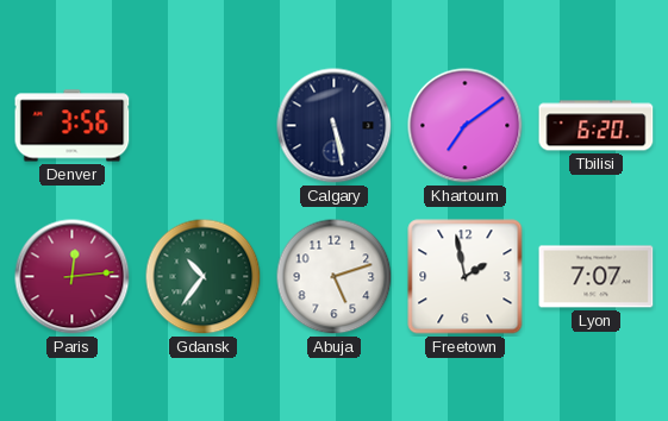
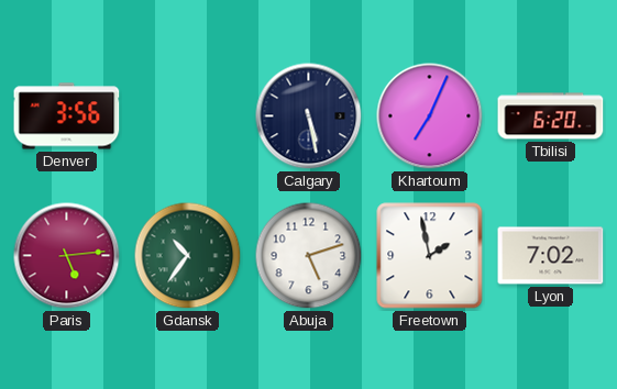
Khartoum: 7:09 -> 7:04
Paris: 12:14 -> 5:14
Lyon: 7:07 -> 7:02
